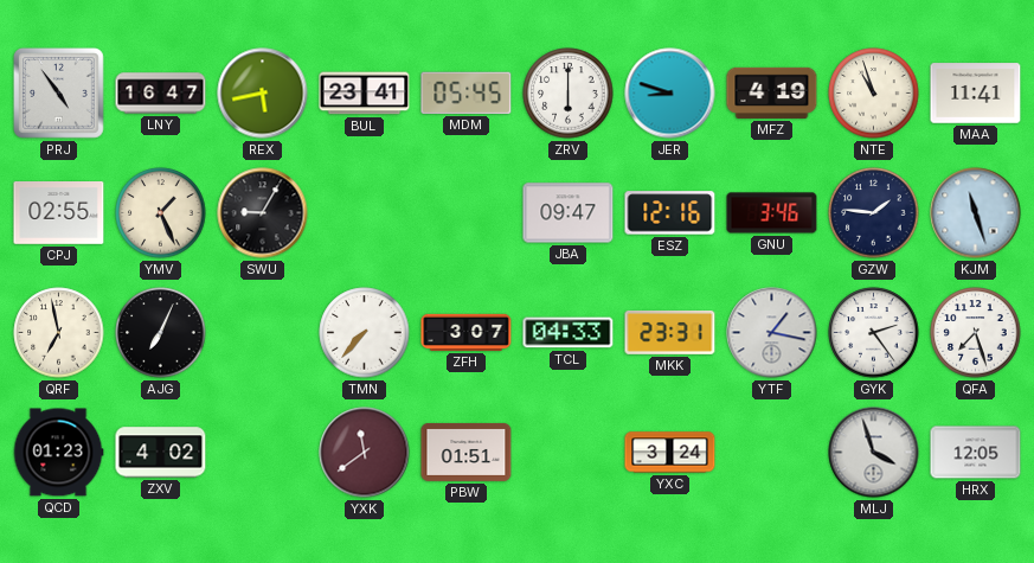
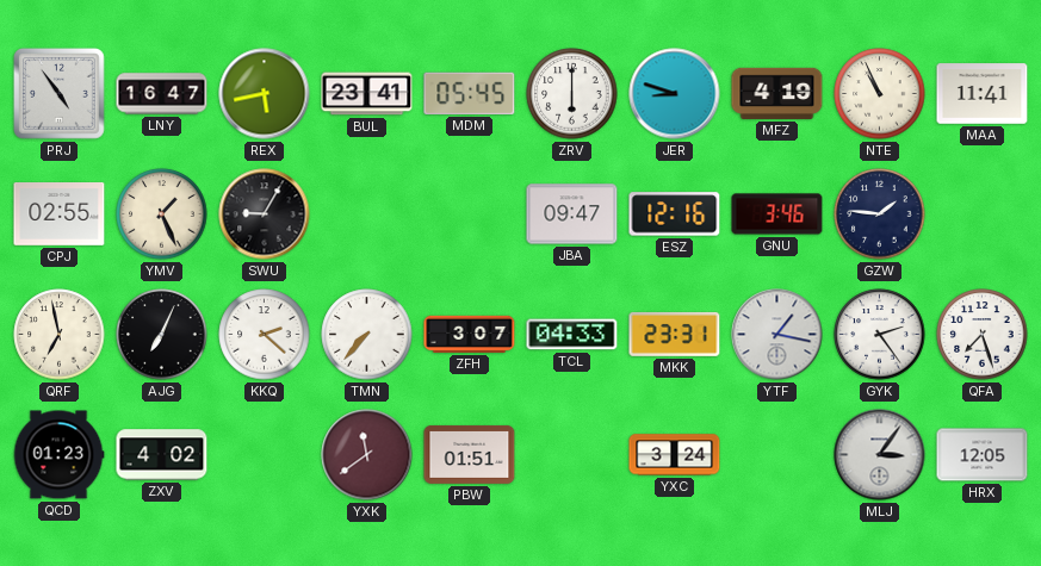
NTE: 10:57 -> 10:56
KJM: 11:27 -> none
KKQ: none -> 2:22
MLJ: 3:57 -> 3:06
